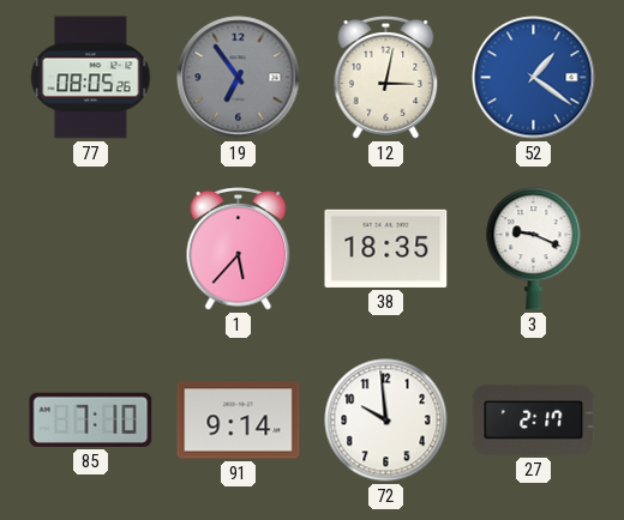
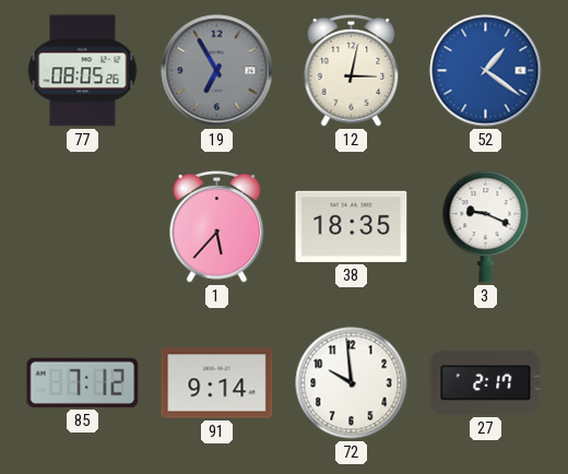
19: 6:54 -> 6:55
85: 7:10 -> 7:12
